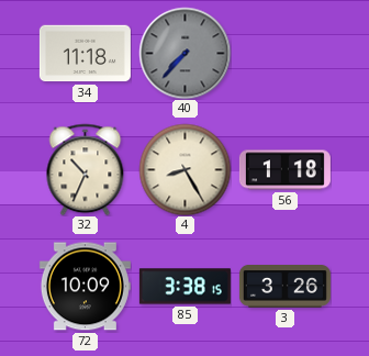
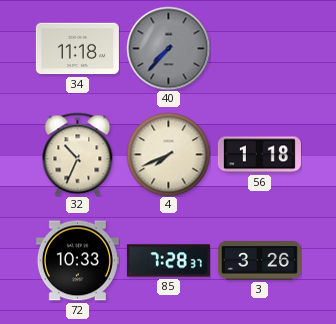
4: 8:25 -> 7:41
72: 10:09 -> 10:33
85: 3:38 -> 7:28
